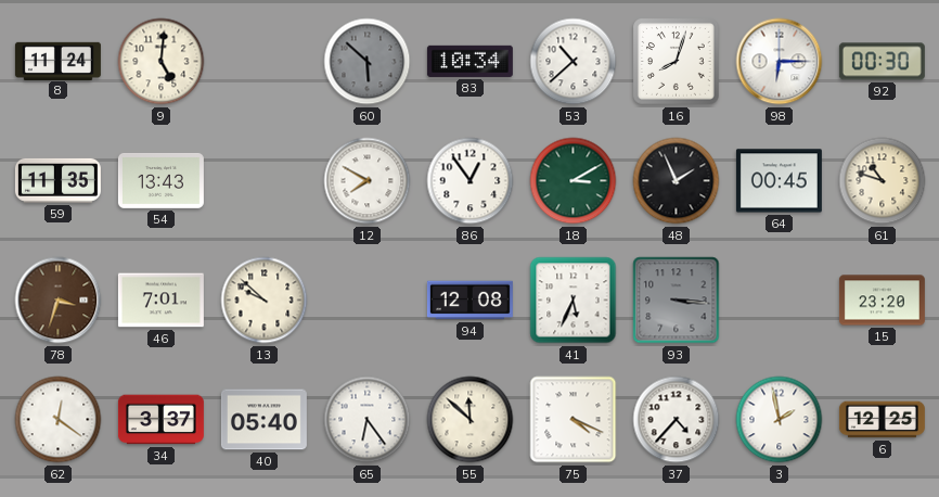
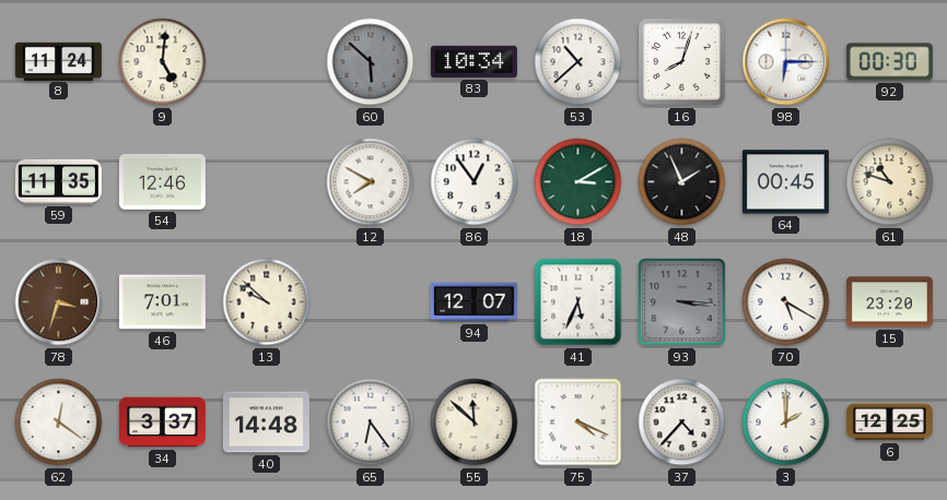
54: 13:43 -> 12:46
94: 12:08 -> 12:07
70: none -> 5:20
40: 05:40 -> 14:48
3: 1:58 -> 2:00
